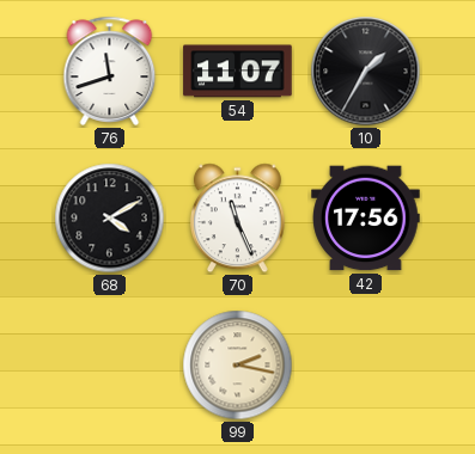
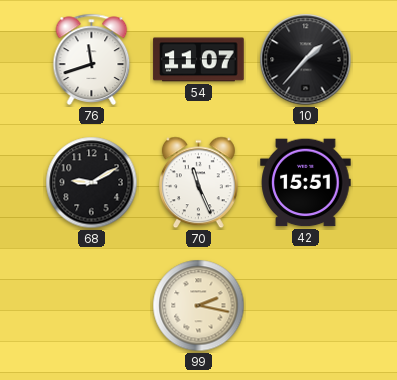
10: 1:35 -> 1:37
68: 4:10 -> 9:10
42: 17:56 -> 15:51
